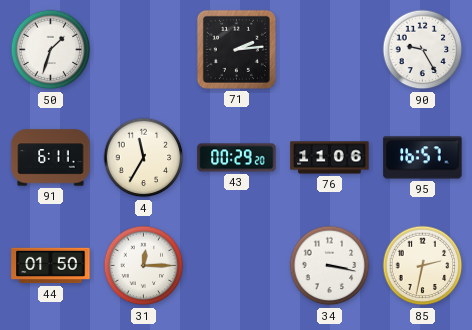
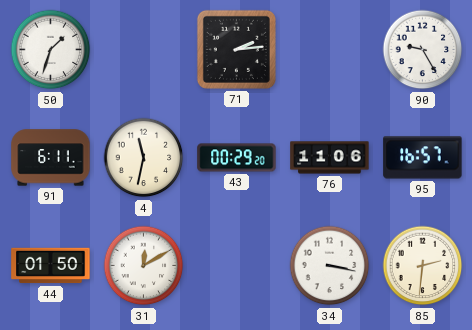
4: 11:35 -> 11:32
31: 12:15 -> 12:10
85: 2:32 -> 2:31
